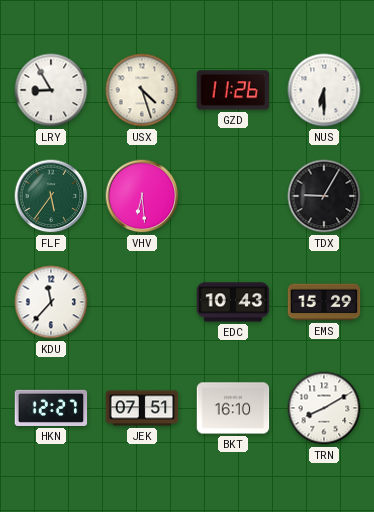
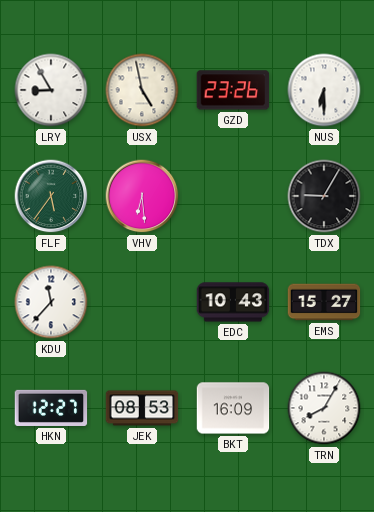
USX: 4:27 -> 4:58
GZD: 11:26 -> 23:26
EMS: 15:29 -> 15:27
JEK: 07:51 -> 08:53
BKT: 16:10 -> 16:09
TRN: 8:10 -> 8:05
